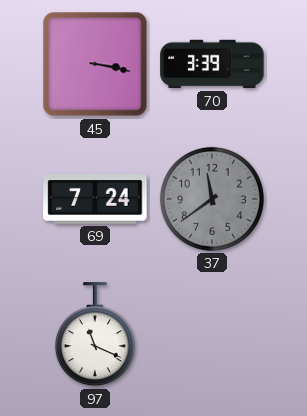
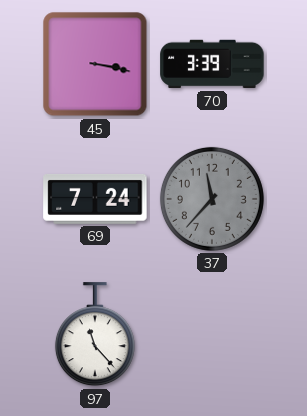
37: 11:39 -> 11:37
97: 11:19 -> 11:23
